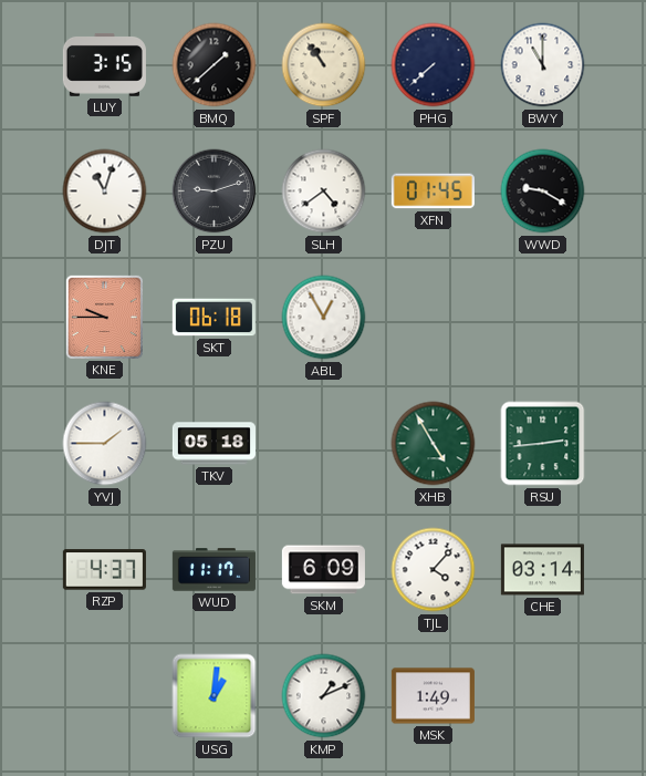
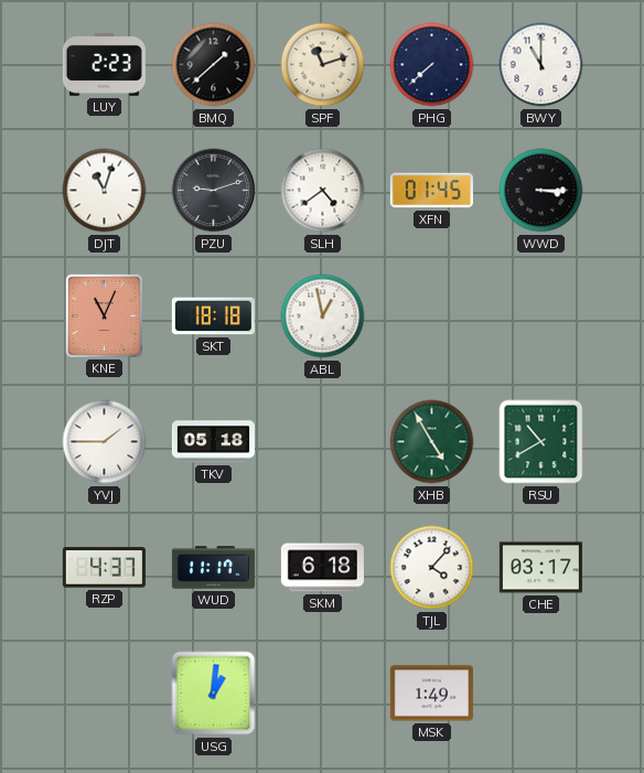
LUY: 3:15 -> 2:23
SPF: 10:54 -> 11:12
WWD: 9:20 -> 3:15
KNE: 9:45 -> 11:04
SKT: 06:18 -> 18:18
ABL: 12:55 -> 12:58
RSU: 2:44 -> 10:40
SKM: 6:09 -> 6:18
CHE: 03:14 -> 03:17
KMP: 1:11 -> none
